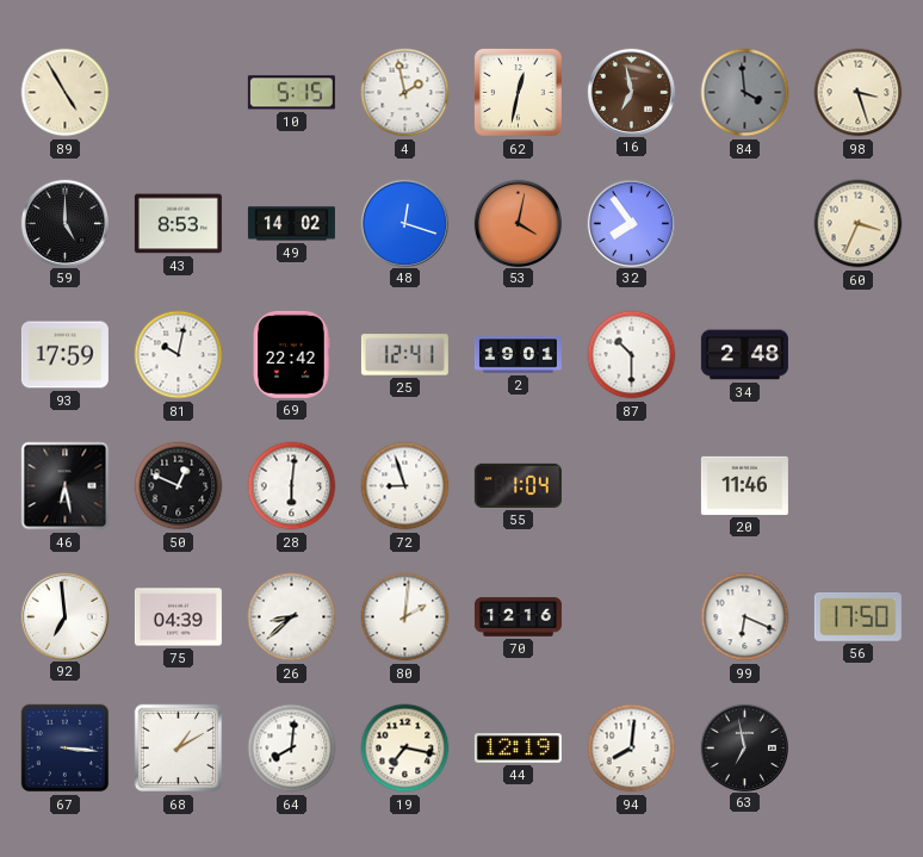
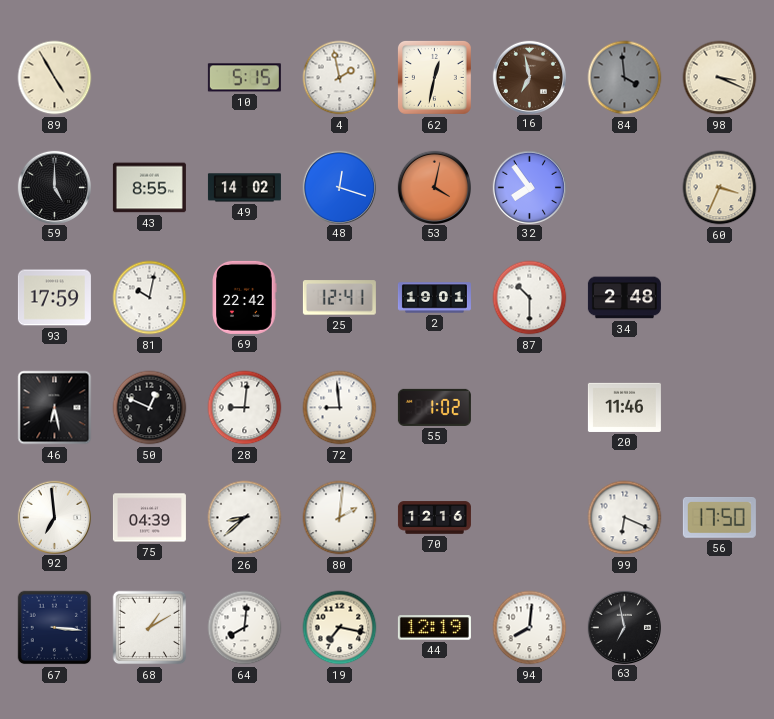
98: 3:27 -> 3:19
43: 8:53 -> 8:55
28: 6:01 -> 9:01
72: 8:57 -> 8:59
55: 1:04 -> 1:02
